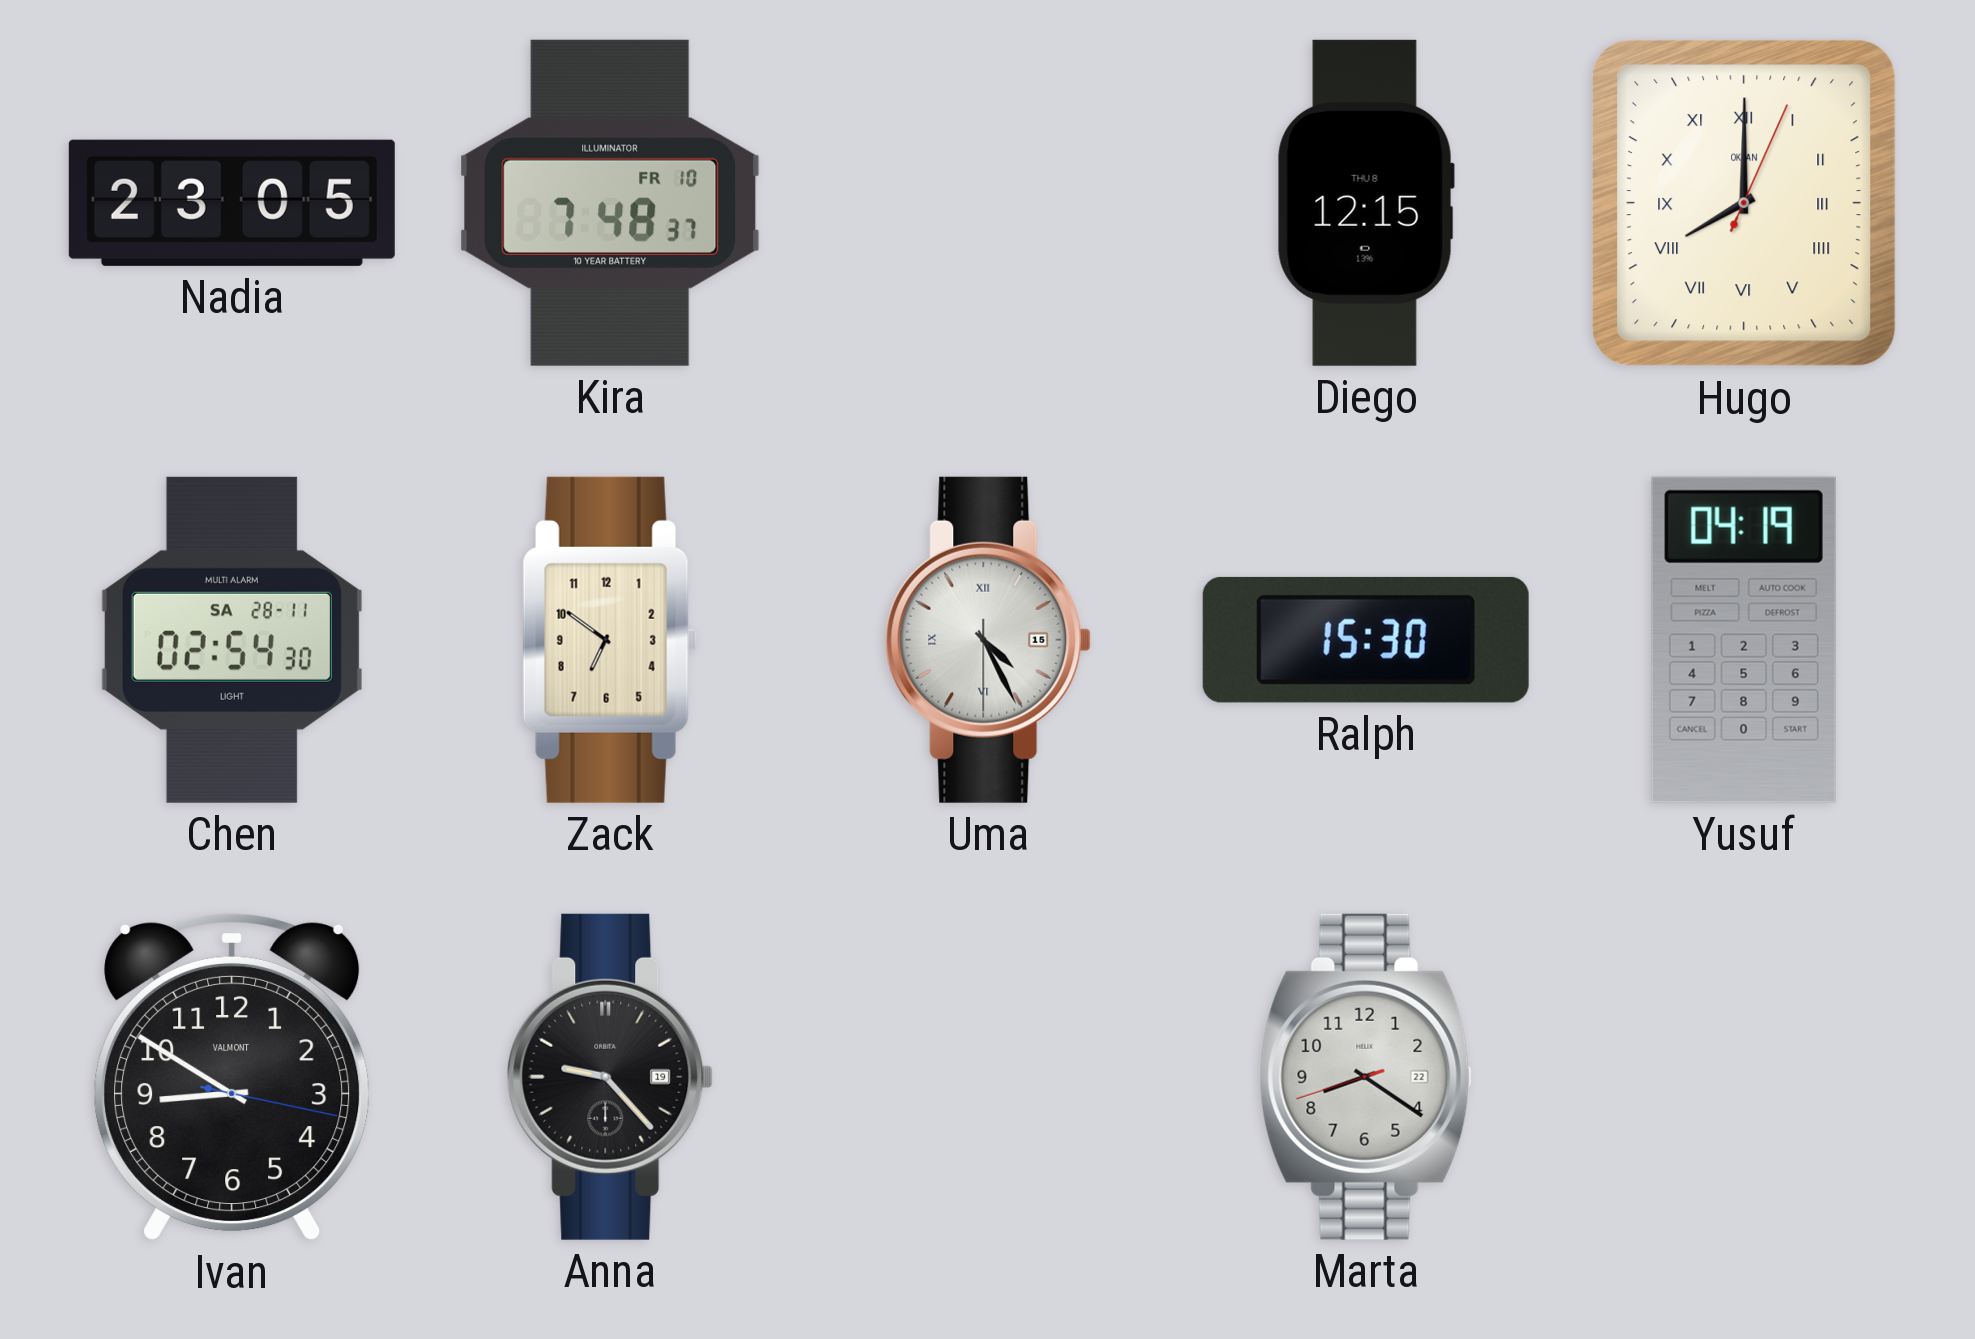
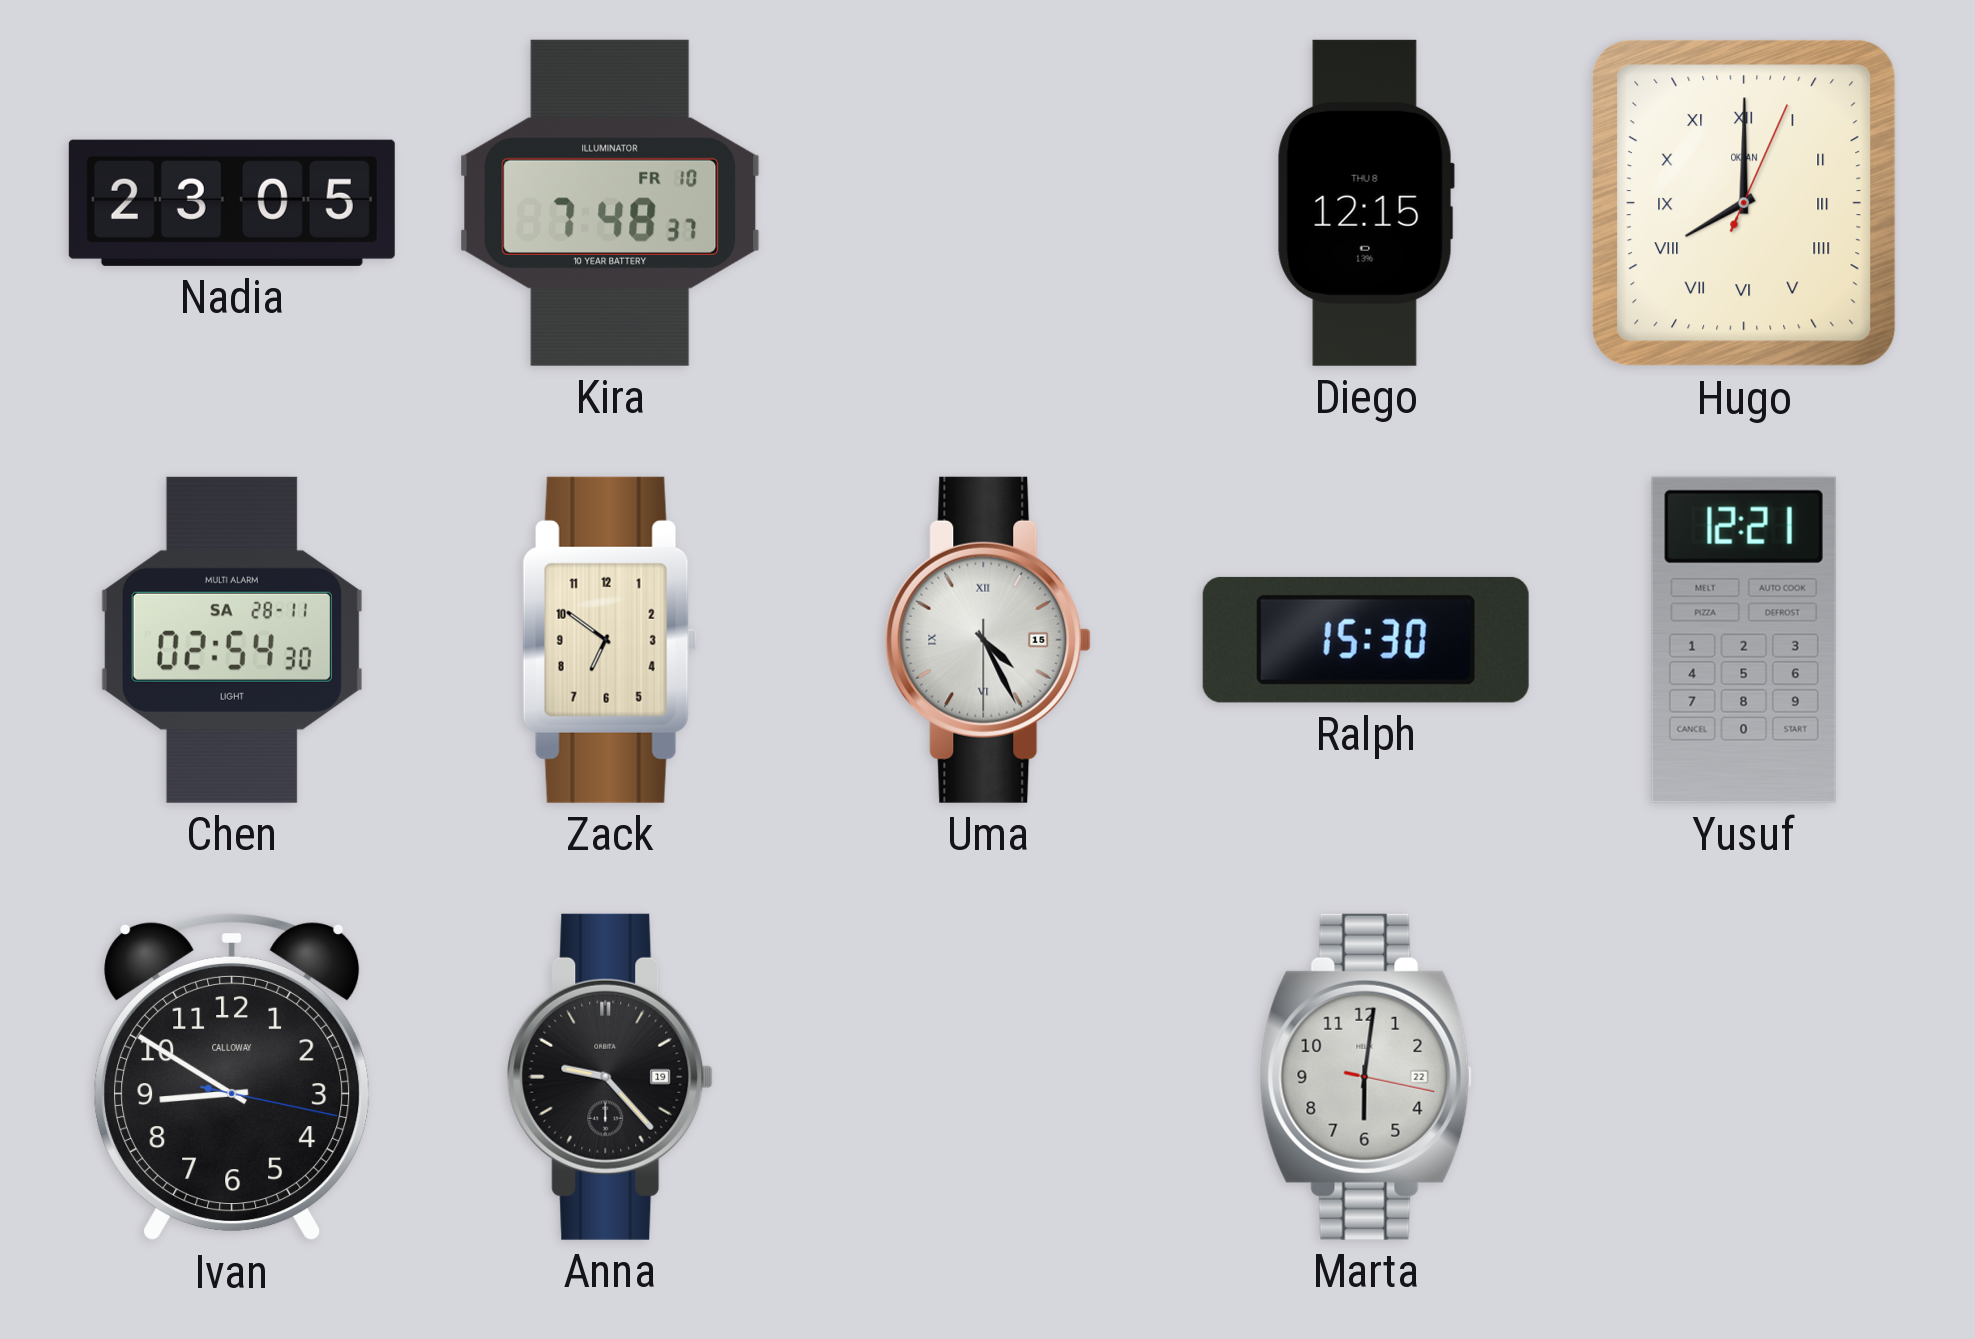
Yusuf: 04:19 -> 12:21
Ivan brand: VALMONT -> CALLOWAY
Marta: 8:20 -> 6:01
